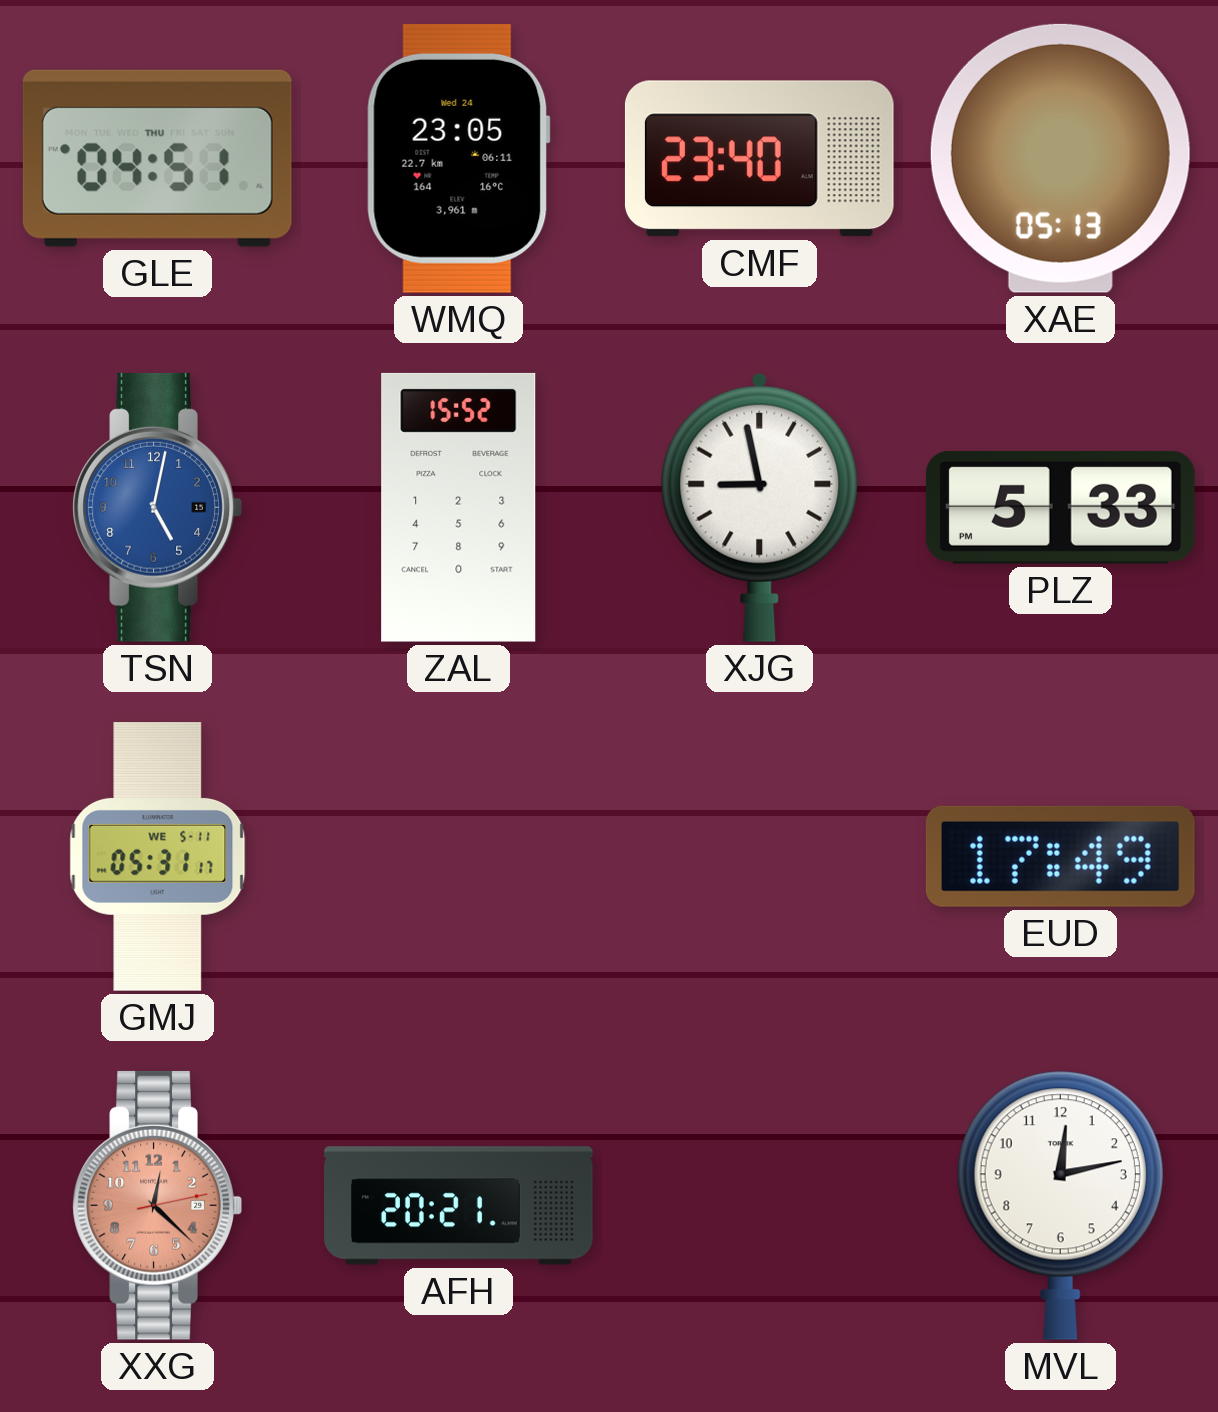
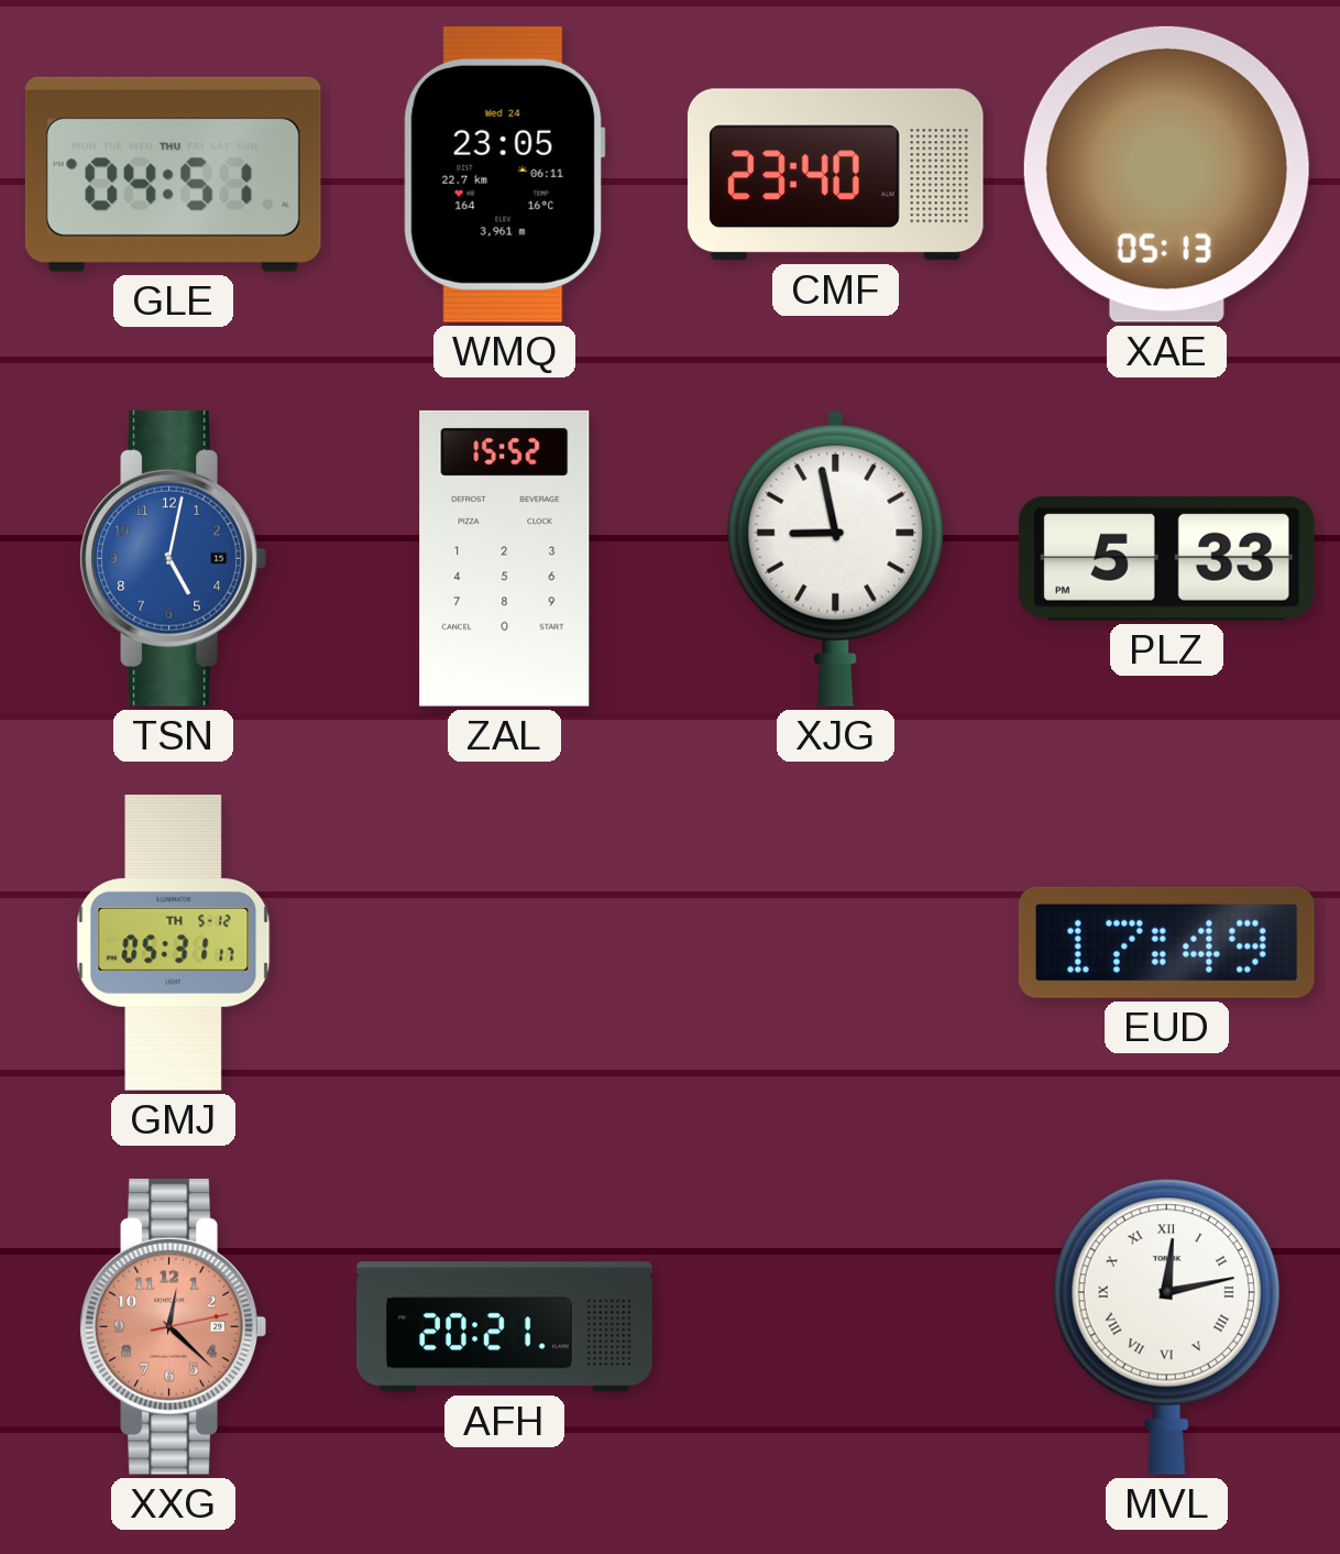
GMJ date: WE 5-11 -> TH 5-12
MVL numerals: Arabic -> Roman
